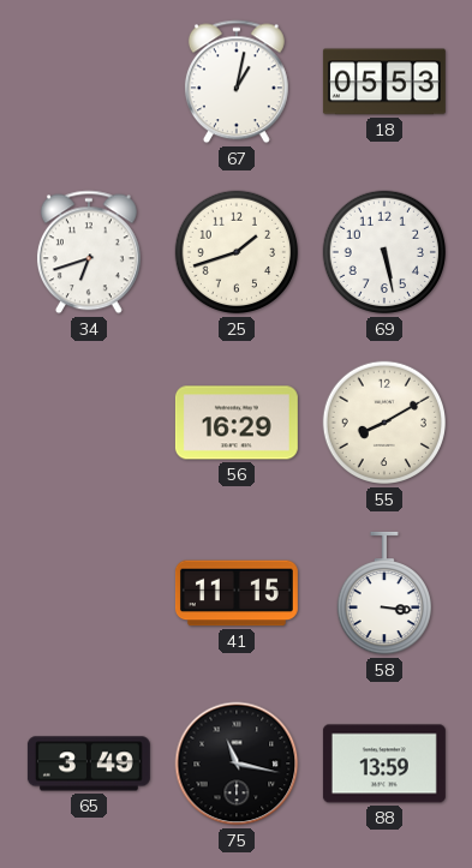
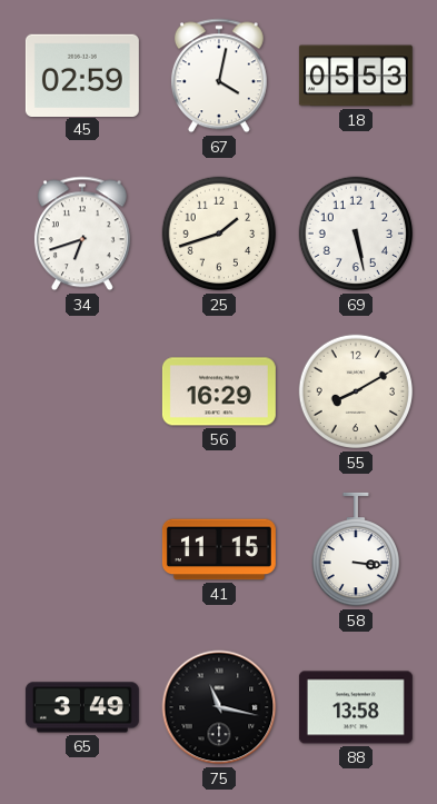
45: none -> 02:59
67: 1:02 -> 4:02
88: 13:59 -> 13:58
